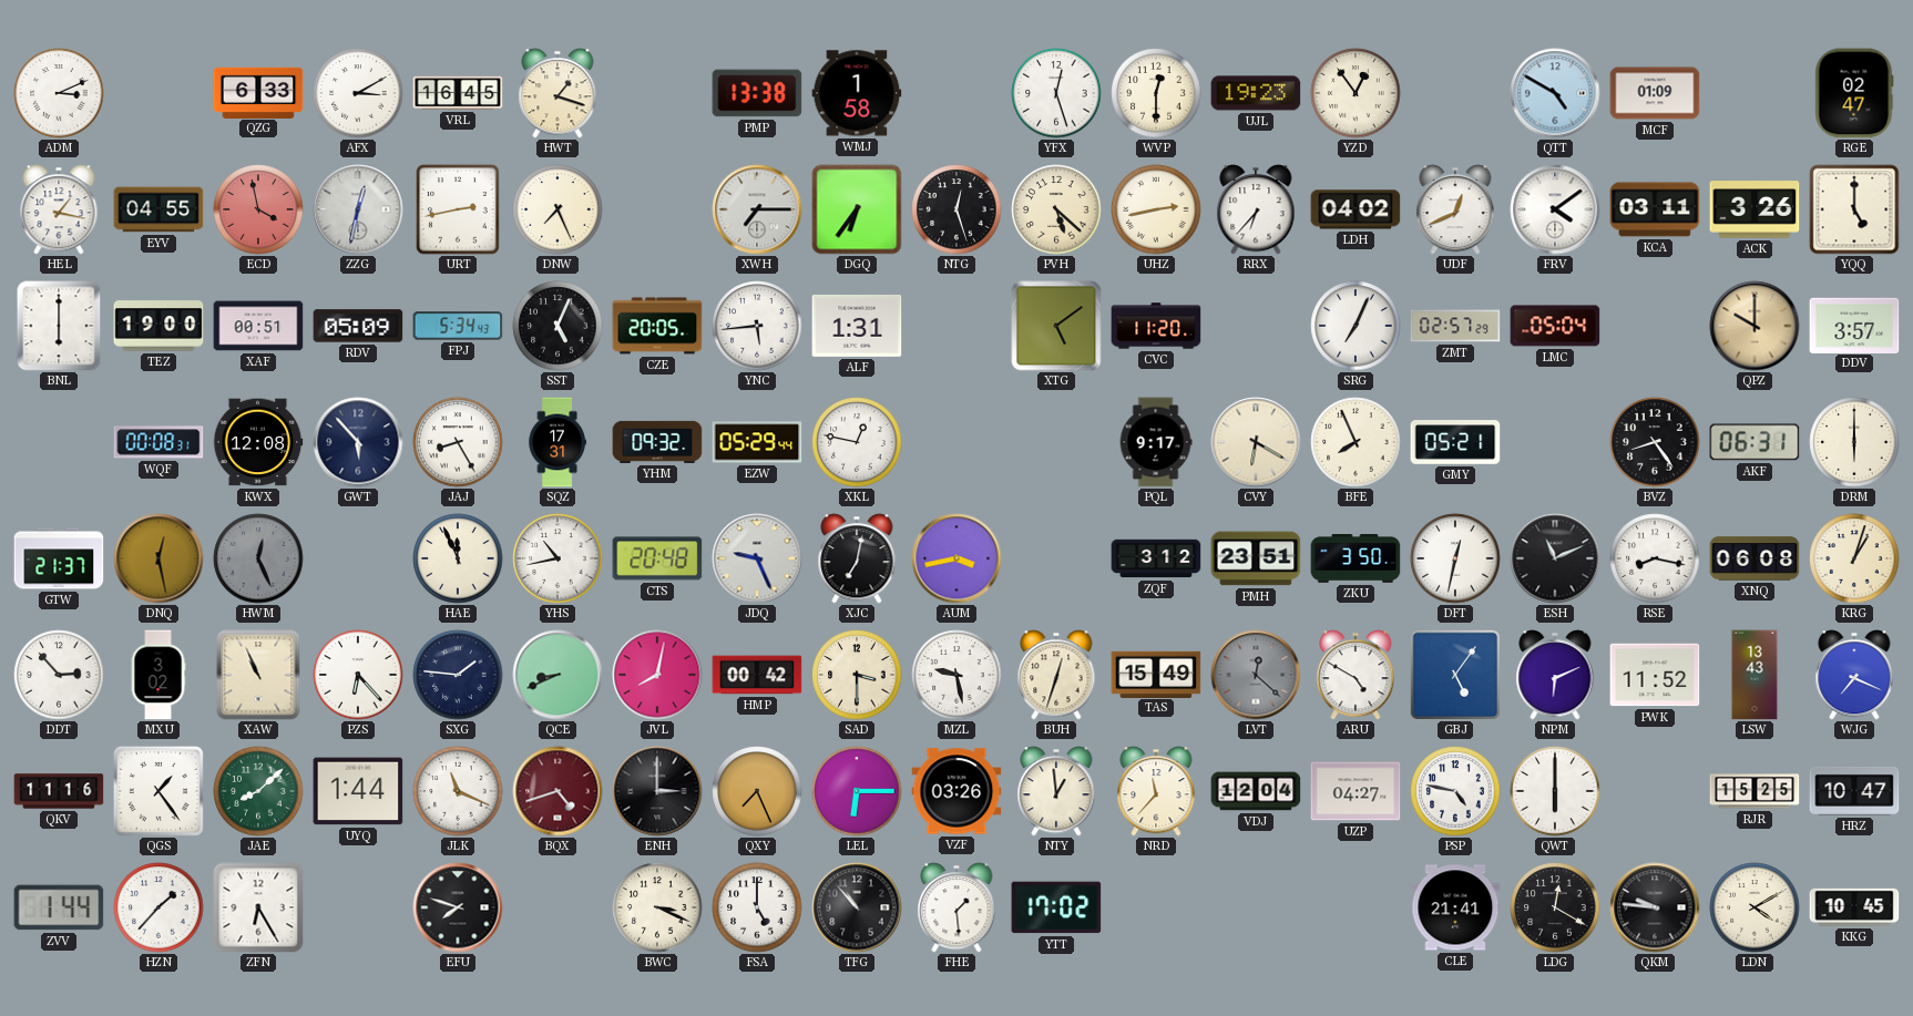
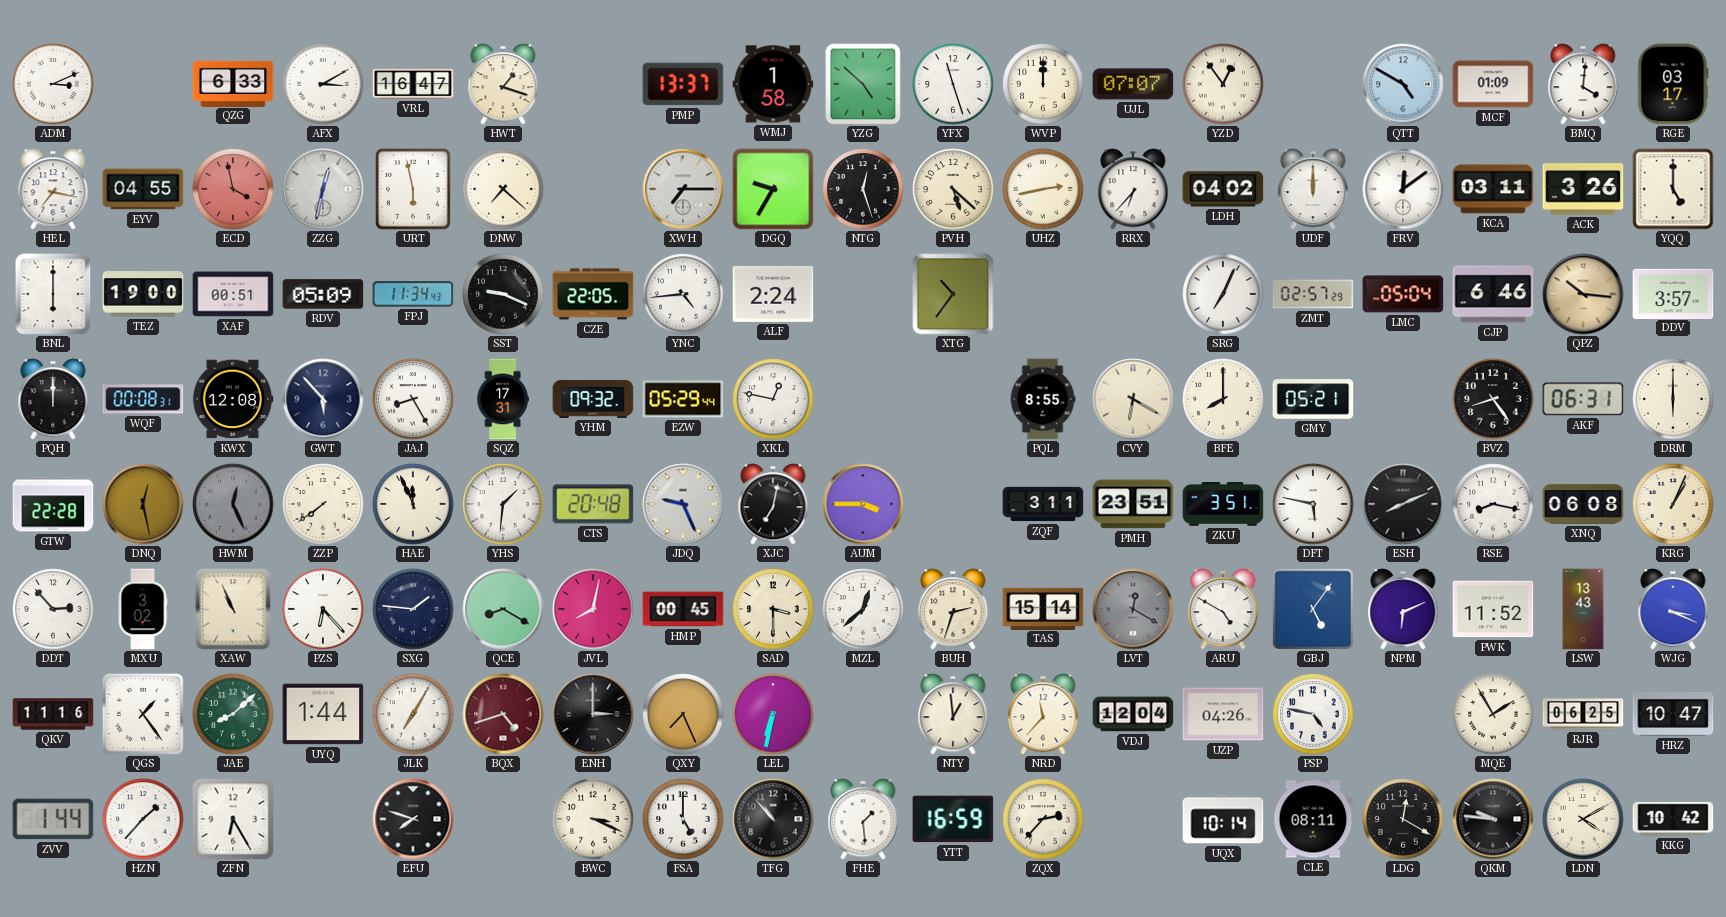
VRL: 16:45 -> 16:47
PMP: 13:38 -> 13:37
YZG: none -> 4:52
YFX: 12:27 -> 11:27
WVP: 12:30 -> 12:00
UJL: 19:23 -> 07:07
BMQ: none -> 4:01
RGE: 02:47 -> 03:17
HEL: 1:17 -> 7:17
URT: 2:43 -> 5:58
DNW: 7:26 -> 7:22
DGQ: 6:36 -> 9:35
UDF: 12:41 -> 12:00
FRV: 4:09 -> 12:09
FPJ: 5:34 -> 11:34
SST: 5:04 -> 9:19
CZE: 20:05 -> 22:05
YNC: 5:44 -> 4:44
ALF: 1:31 -> 2:24
XTG: 5:09 -> 10:36
CVC: 11:20 -> none
CJP: none -> 6:46
QPZ: 10:00 -> 10:16
PQH: none -> 12:00
PQL: 9:17 -> 8:55
BFE: 7:56 -> 8:00
GTW: 21:37 -> 22:28
ZZP: none -> 7:39
YHS: 10:43 -> 1:31
AUM: 3:43 -> 3:45
ZQF: 3:12 -> 3:11
ZKU: 3:50 -> 3:51
DFT: 12:32 -> 5:47
ESH: 11:11 -> 8:11
KRG: 1:03 -> 1:04
QCE: 8:41 -> 8:20
HMP: 00:42 -> 00:45
MZL: 9:28 -> 12:38
BUH: 12:33 -> 2:33
TAS: 15:49 -> 15:14
LVT: 12:22 -> 12:20
WJG: 7:19 -> 3:19
JLK: 11:19 -> 7:05
LEL: 6:15 -> 6:32
VZF: 03:26 -> none
UZP: 04:27 -> 04:26
QWT: 6:00 -> none
MQE: none -> 1:55
RJR: 15:25 -> 06:25
YTT: 17:02 -> 16:59
ZQX: none -> 2:37
UQX: none -> 10:14
CLE: 21:41 -> 08:11
KKG: 10:45 -> 10:42
